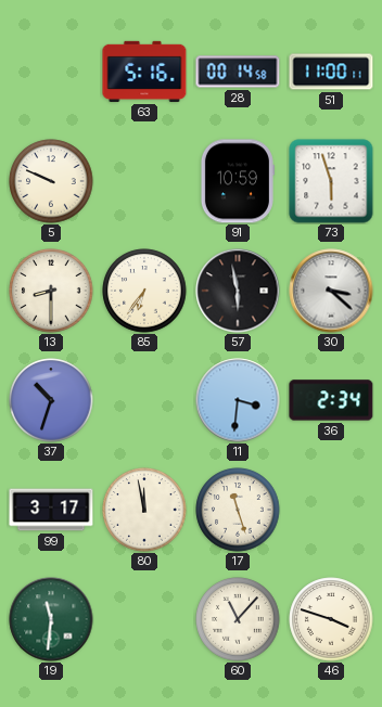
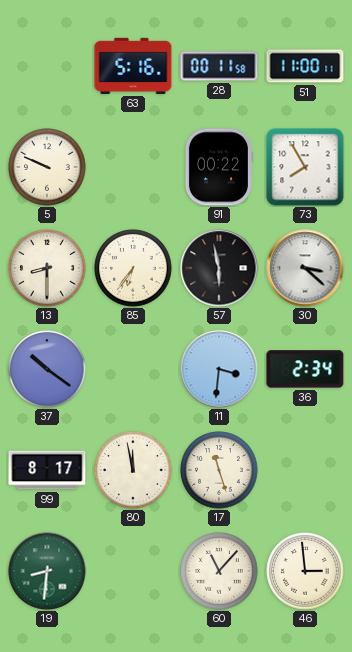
28: 00:14 -> 00:11
91: 10:59 -> 00:22
73: 5:57 -> 7:55
37: 10:33 -> 10:21
99: 3:17 -> 8:17
19: 11:31 -> 8:31
46: 3:48 -> 2:59
